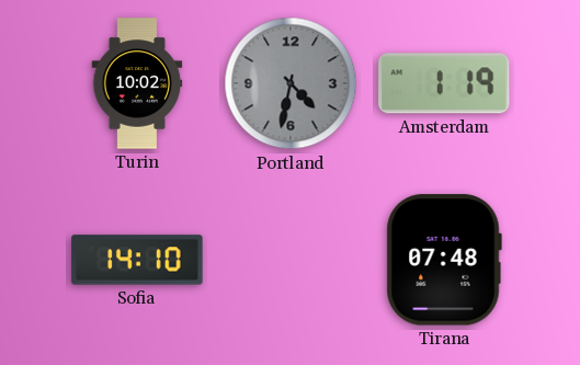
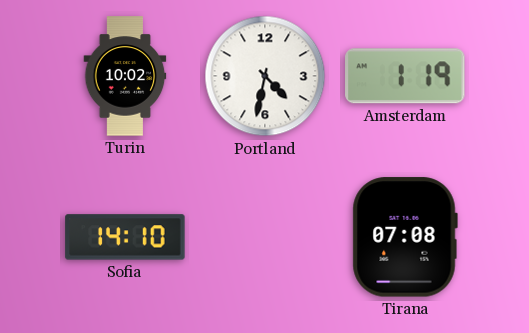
Portland dial: grey -> white
Tirana: 07:48 -> 07:08
